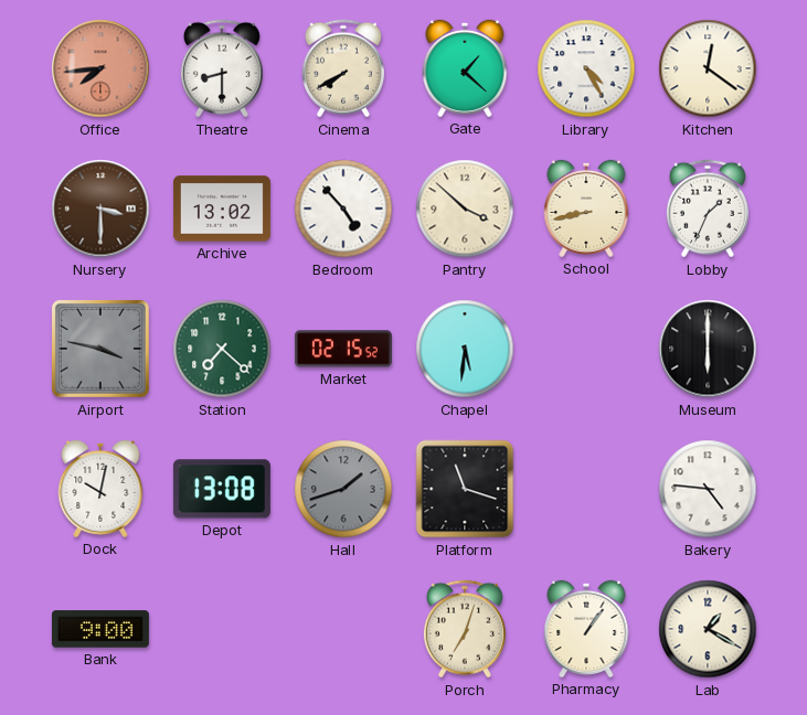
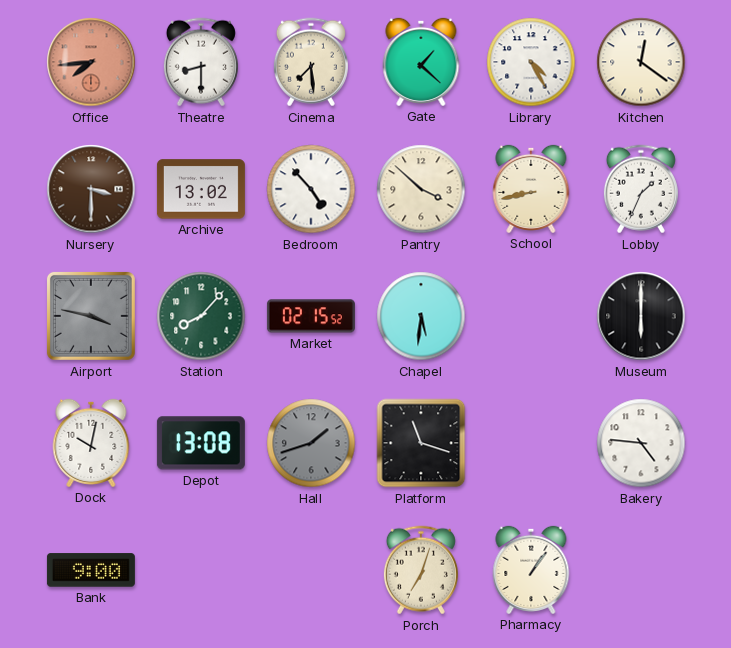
Cinema: 7:40 -> 7:29
Station: 7:22 -> 8:07
Lab: 1:20 -> none
